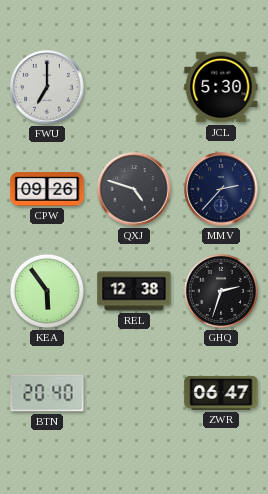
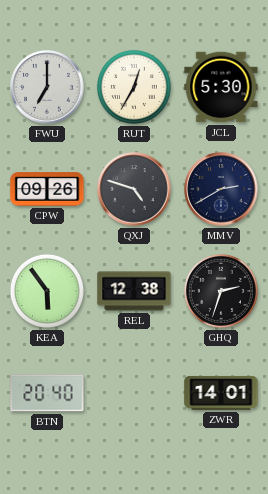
RUT: none -> 12:35
MMV: 2:37 -> 2:40
ZWR: 06:47 -> 14:01
